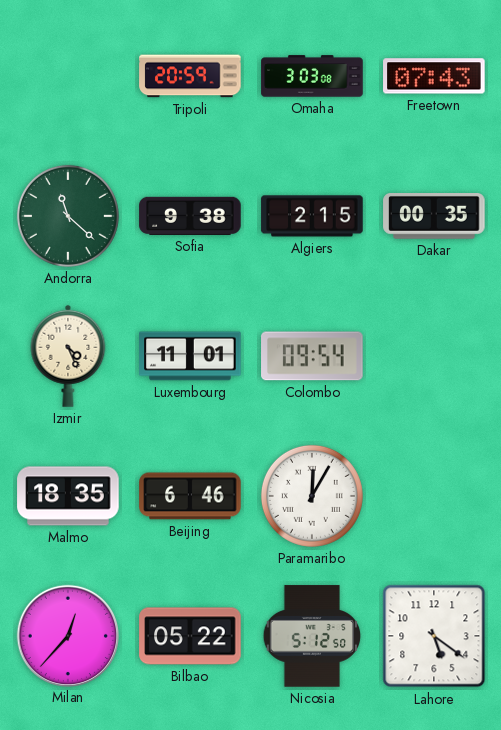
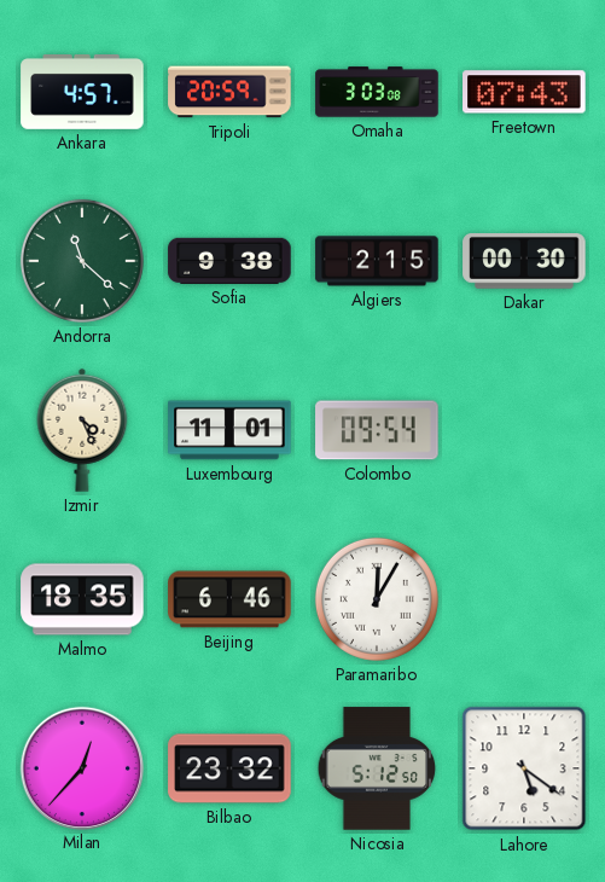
Ankara: none -> 4:57
Dakar: 00:35 -> 00:30
Bilbao: 05:22 -> 23:32
